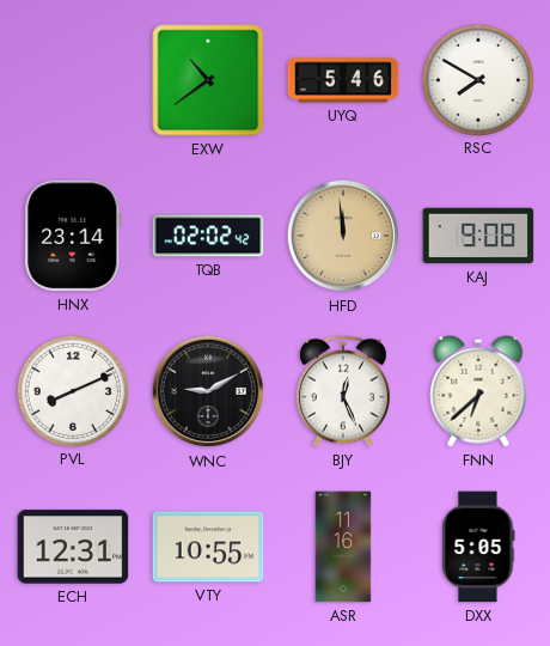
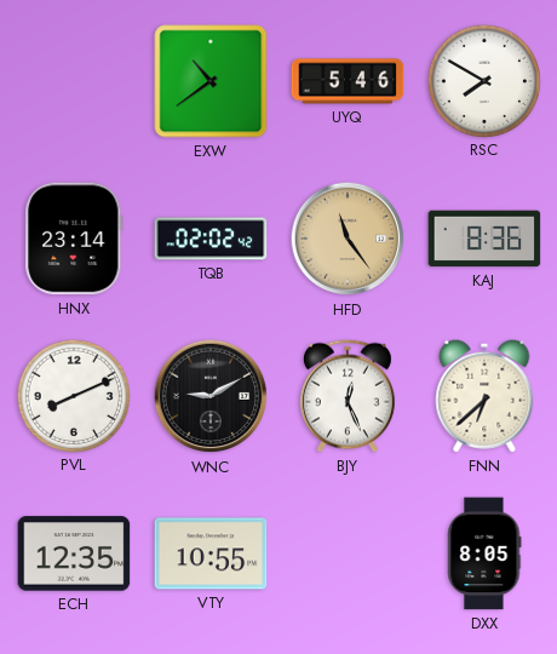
HFD: 11:59 -> 11:24
KAJ: 9:08 -> 8:36
ECH: 12:31 -> 12:35
ASR: 11:16 -> none
DXX: 5:05 -> 8:05
